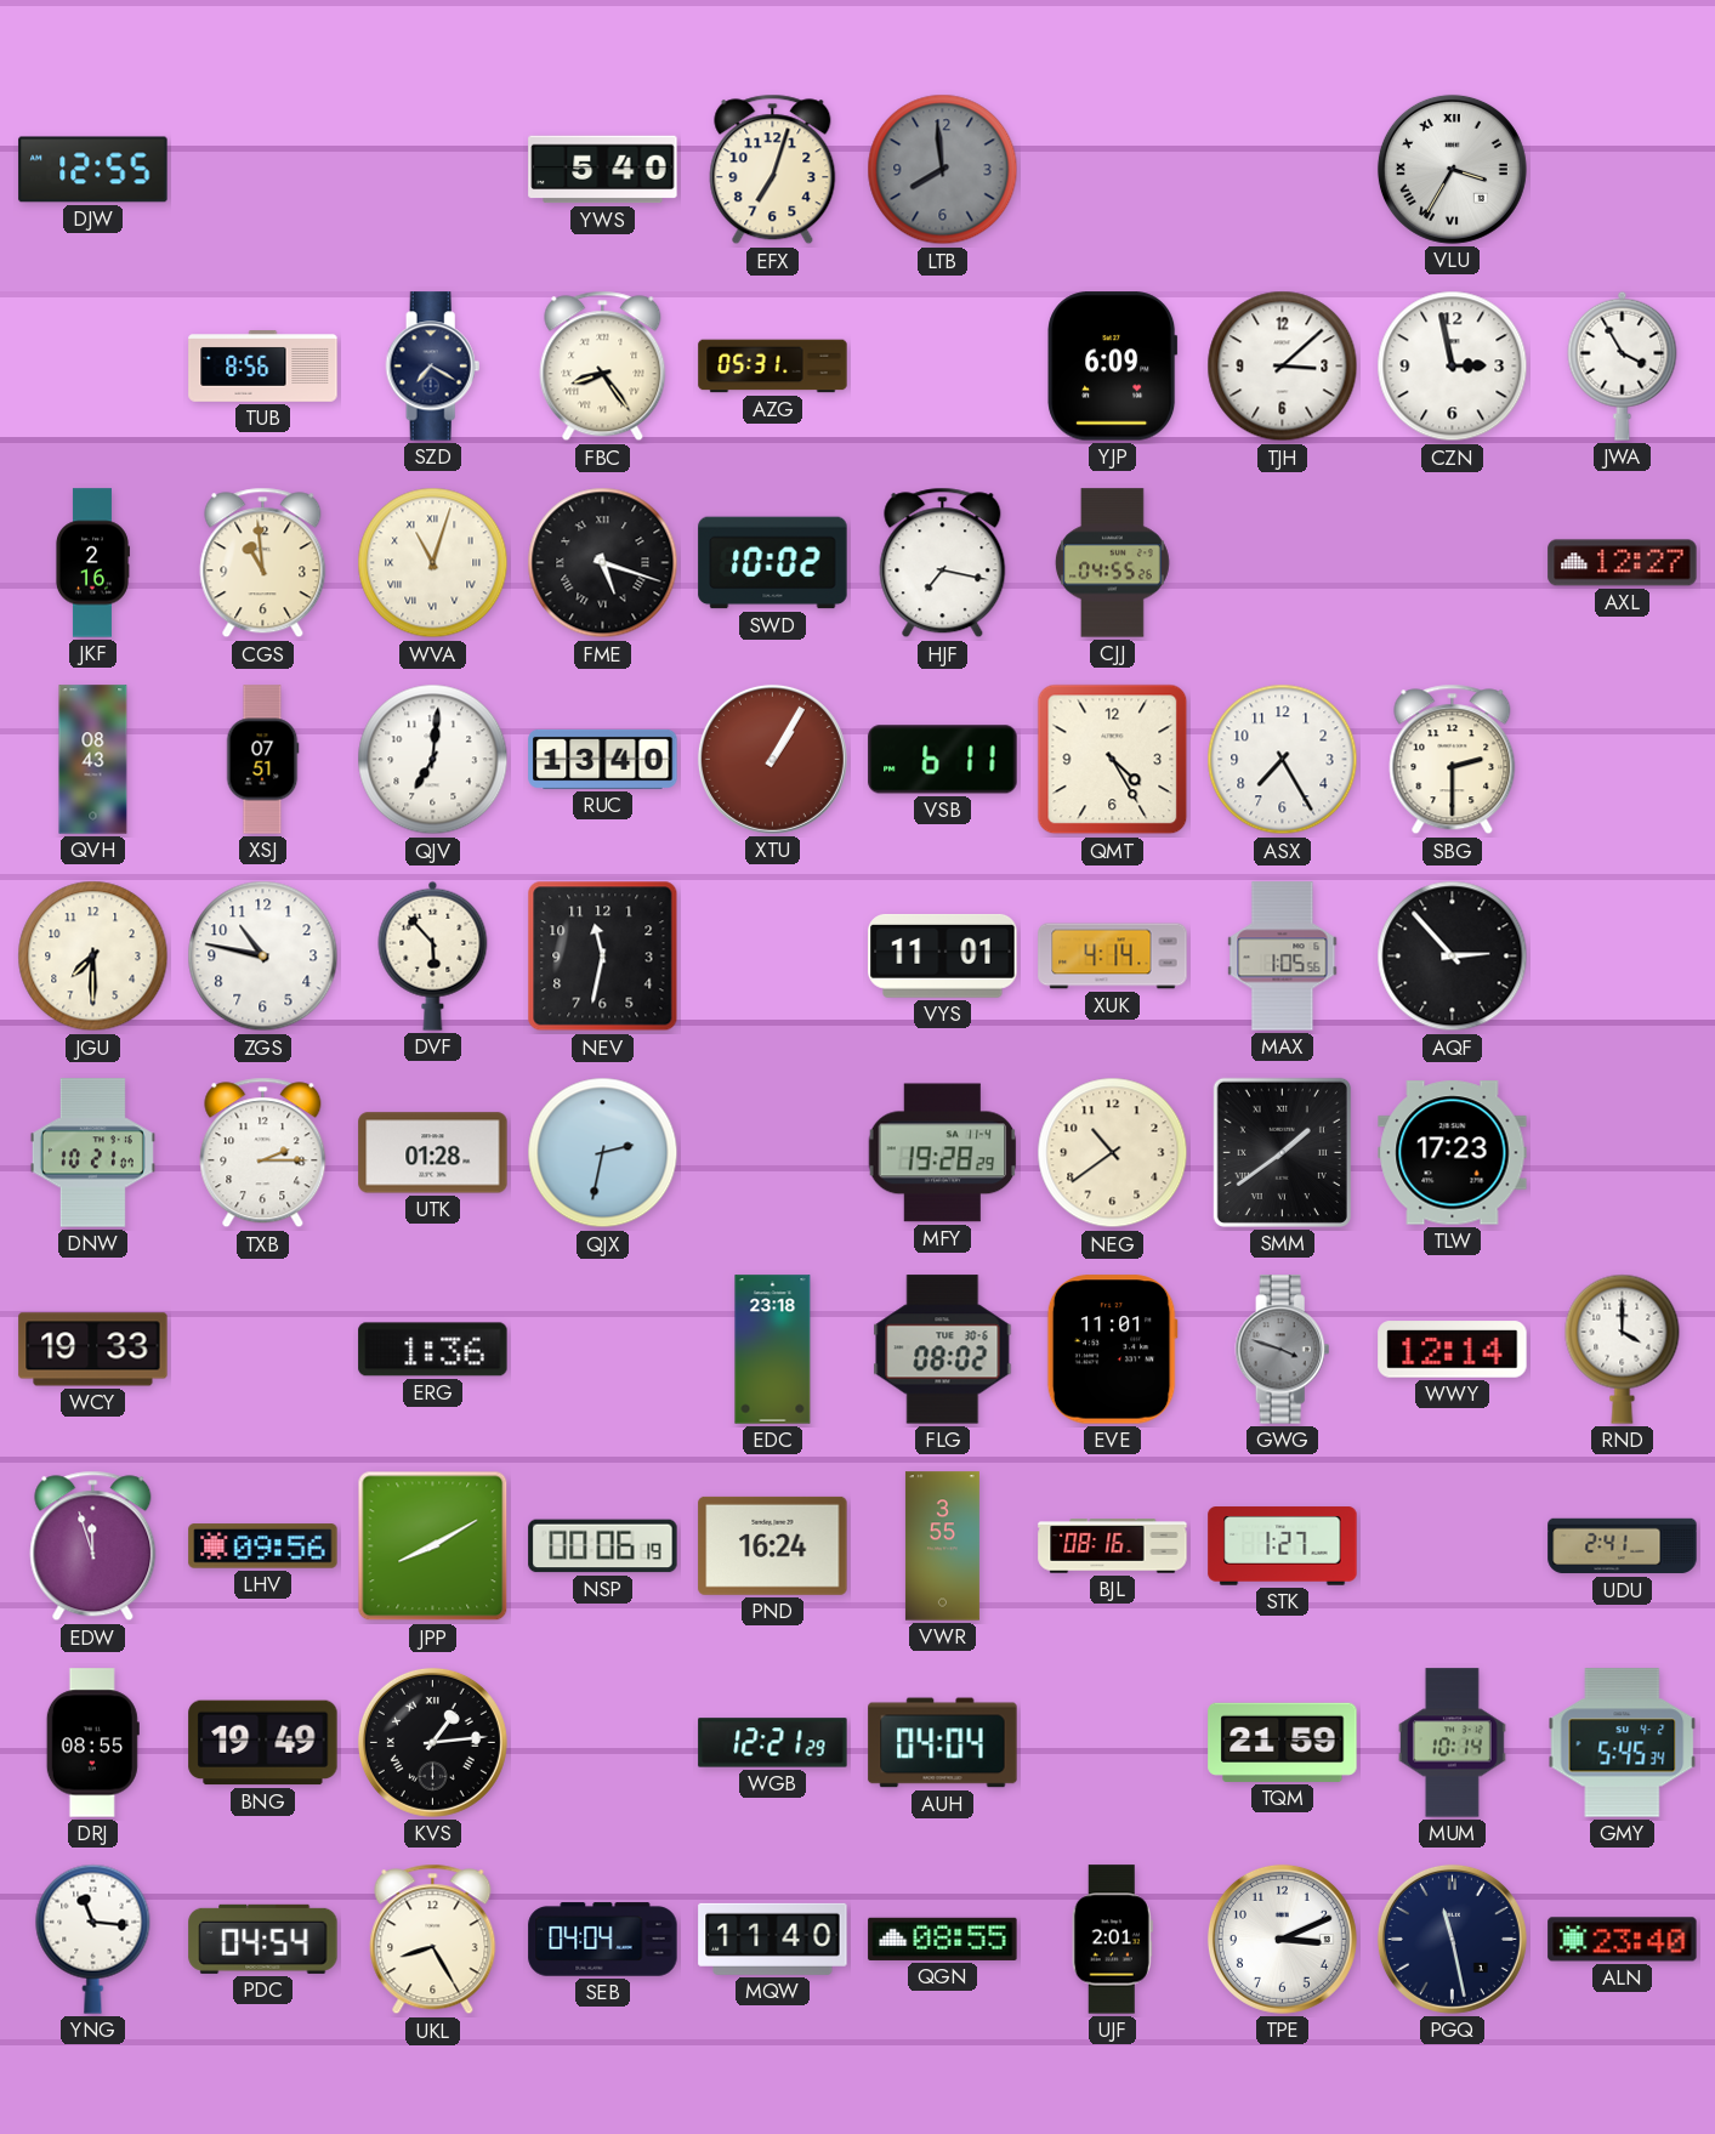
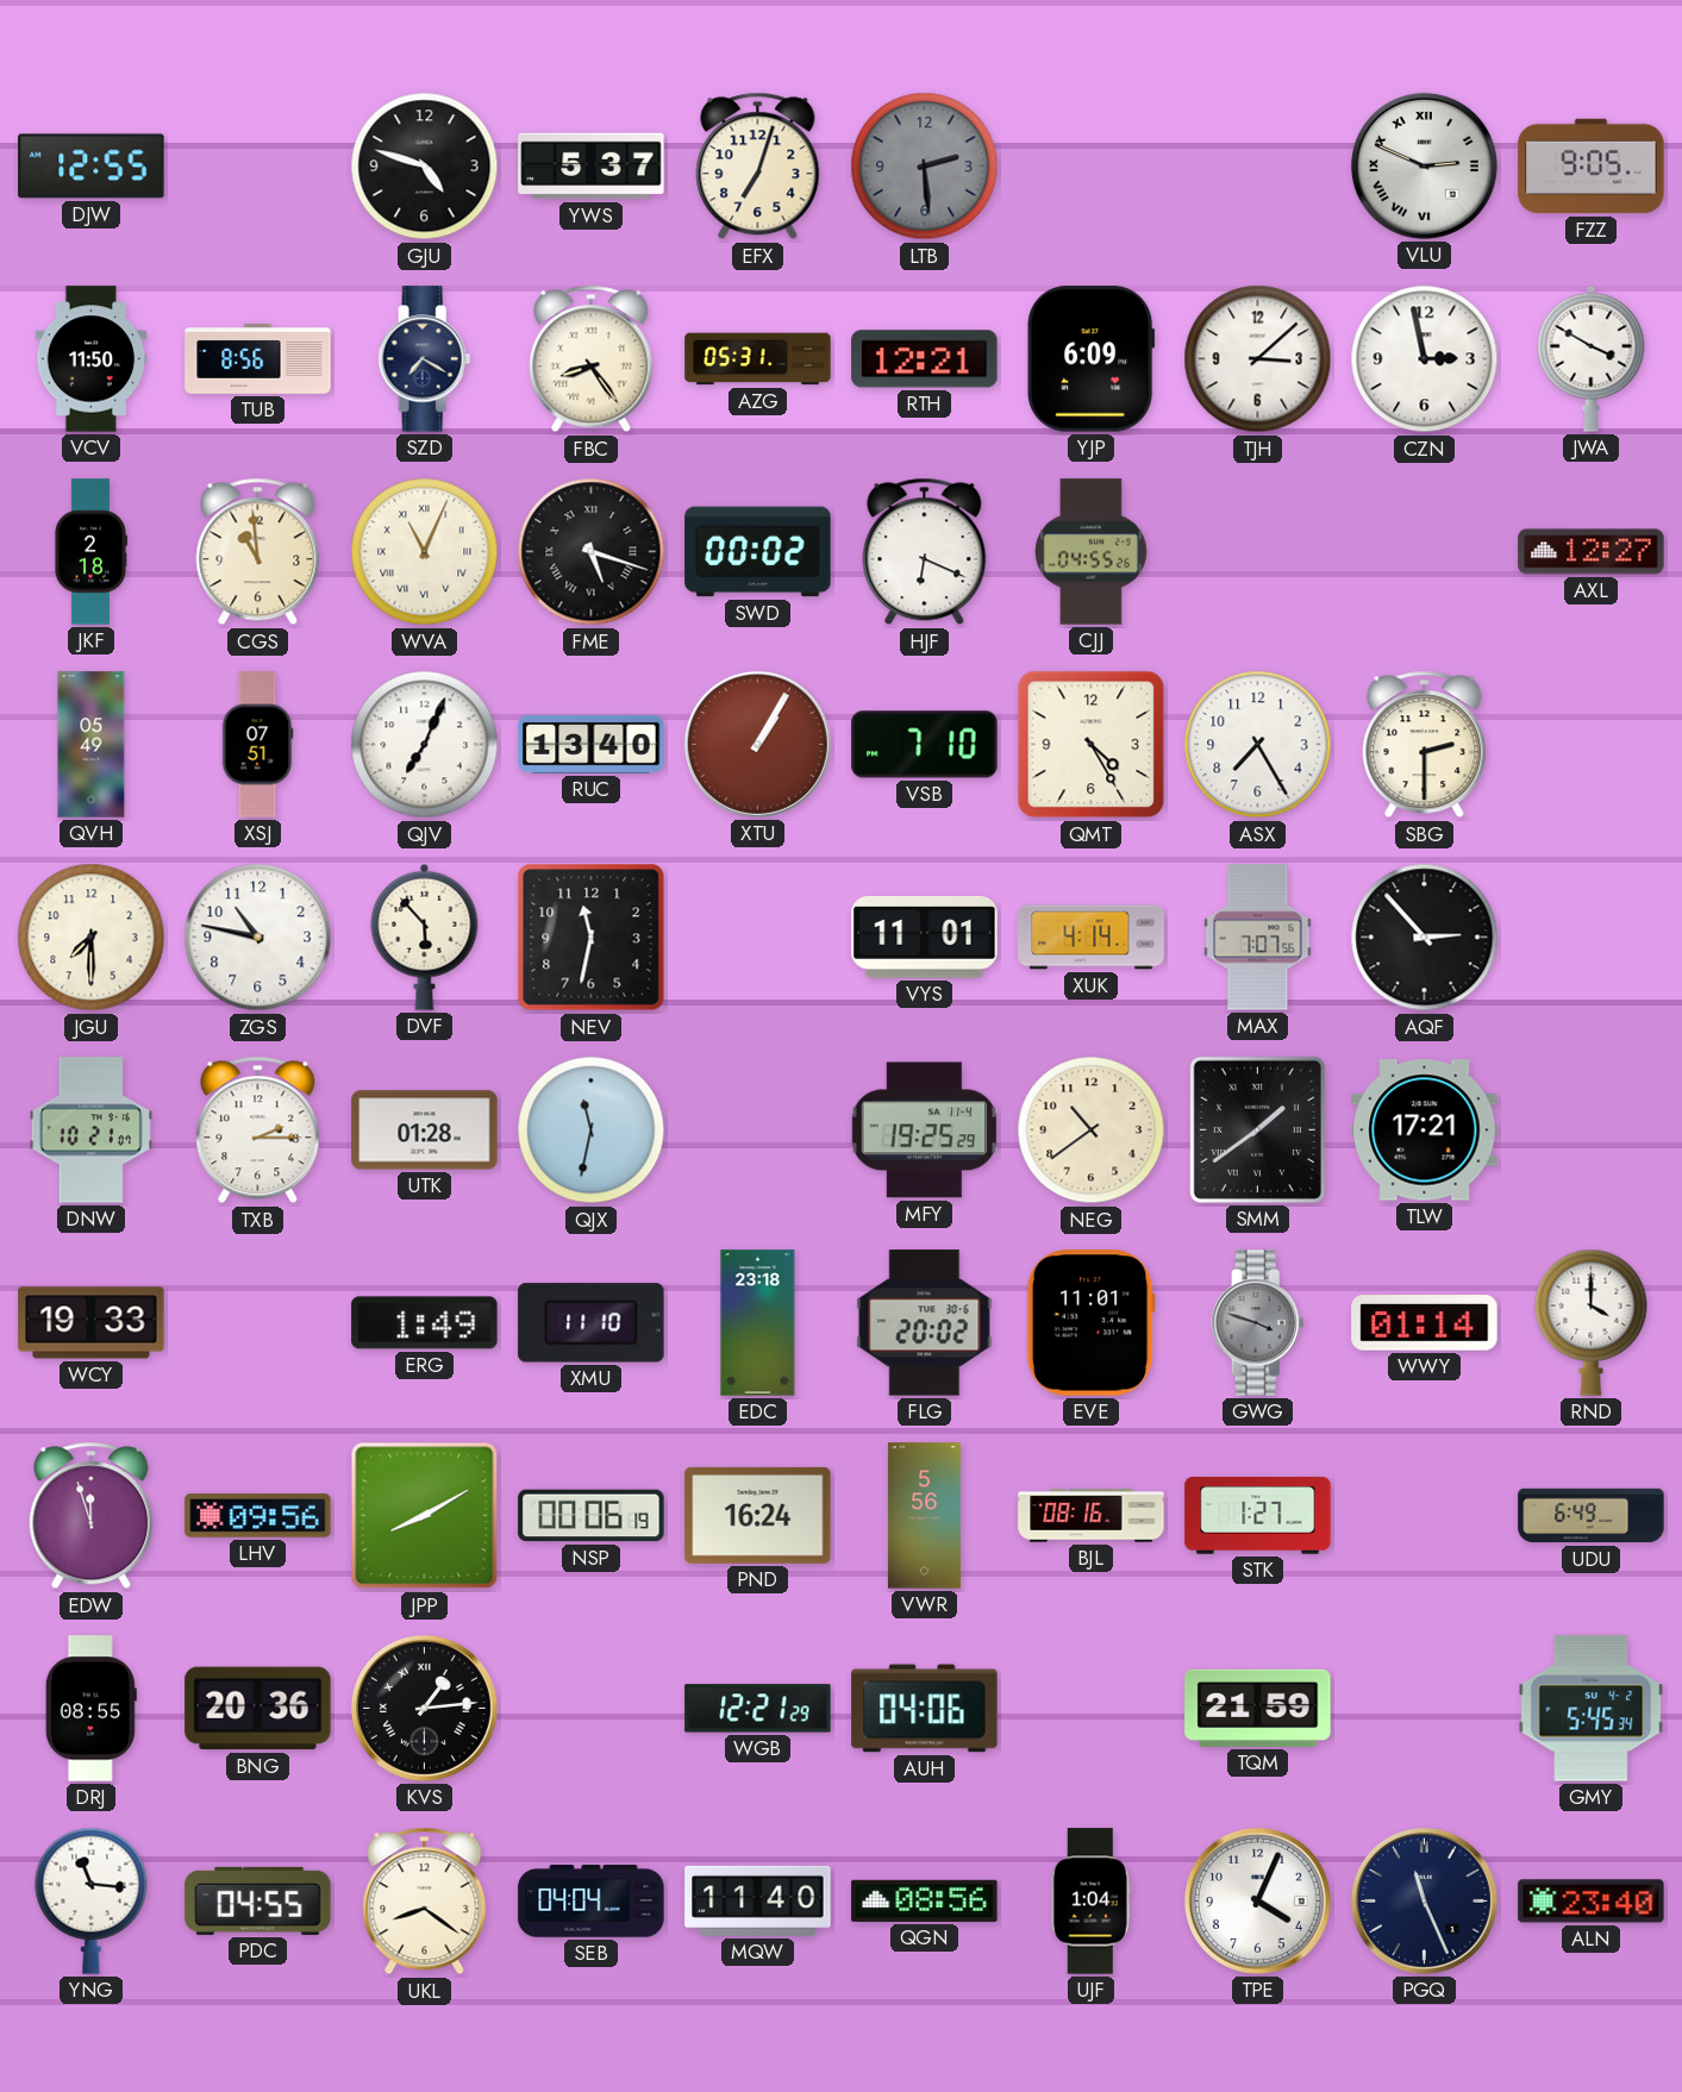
GJU: none -> 4:48
YWS: 5:40 -> 5:37
LTB: 7:59 -> 2:29
VLU: 3:35 -> 2:49
FZZ: none -> 9:05
VCV: none -> 11:50
RTH: none -> 12:21
JWA: 3:55 -> 3:50
JKF: 2:16 -> 2:18
WVA: 11:03 -> 11:04
SWD: 10:02 -> 00:02
HJF: 7:17 -> 6:19
QVH: 08:43 -> 05:49
QJV: 7:01 -> 7:04
VSB: 6:11 -> 7:10
MAX: 1:05 -> 7:07
QJX: 2:32 -> 11:32
MFY: 19:28 -> 19:25
TLW: 17:23 -> 17:21
ERG: 1:36 -> 1:49
XMU: none -> 11:10
FLG: 08:02 -> 20:02
WWY: 12:14 -> 01:14
VWR: 3:55 -> 5:56
UDU: 2:41 -> 6:49
BNG: 19:49 -> 20:36
AUH: 04:04 -> 04:06
MUM: 10:14 -> none
PDC: 04:54 -> 04:55
UKL: 8:25 -> 8:21
QGN: 08:55 -> 08:56
UJF: 2:01 -> 1:04
TPE: 3:11 -> 4:04
PGQ: 11:28 -> 11:26
